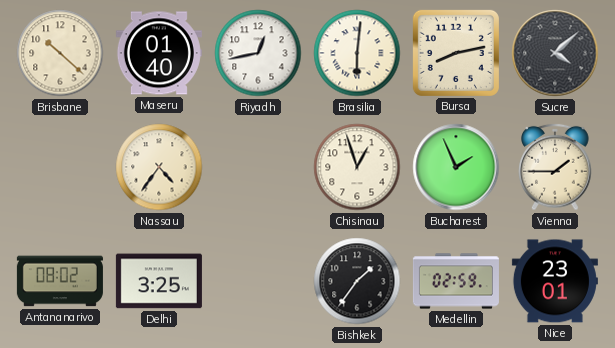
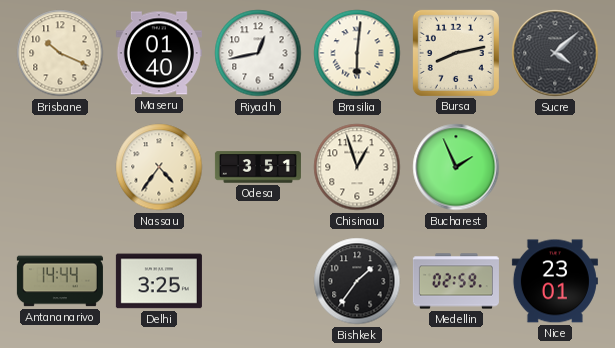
Brisbane: 10:22 -> 10:19
Odesa: none -> 3:51
Vienna: 1:45 -> none
Antananarivo: 08:02 -> 14:44
